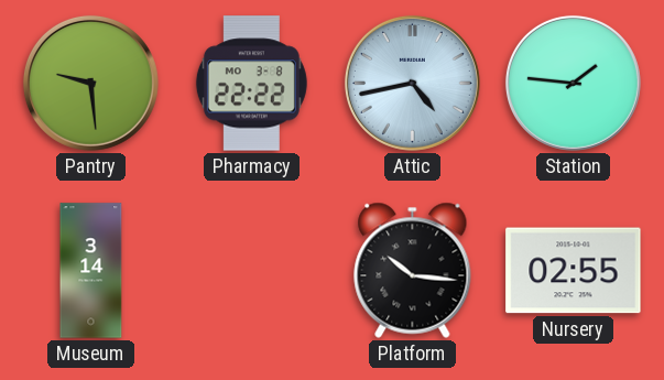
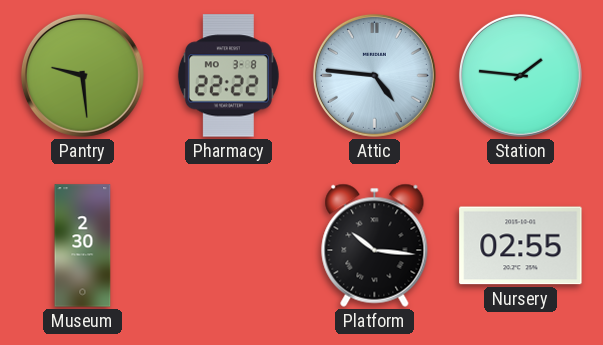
Attic: 4:43 -> 4:46
Museum: 3:14 -> 2:30
